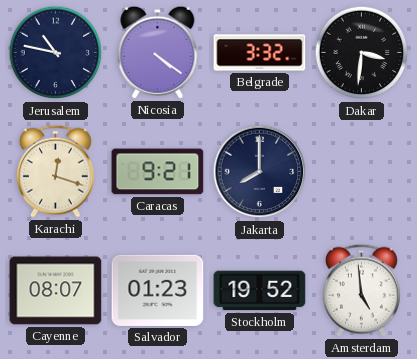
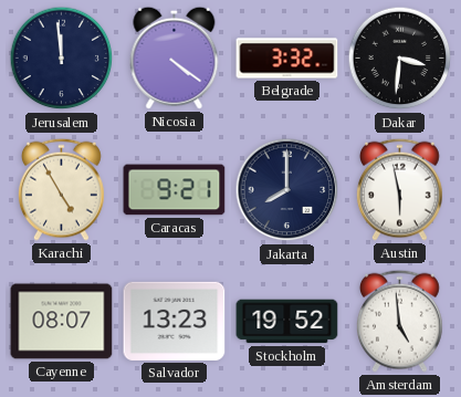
Jerusalem: 10:47 -> 11:59
Karachi: 12:18 -> 4:55
Austin: none -> 5:58
Salvador: 01:23 -> 13:23
